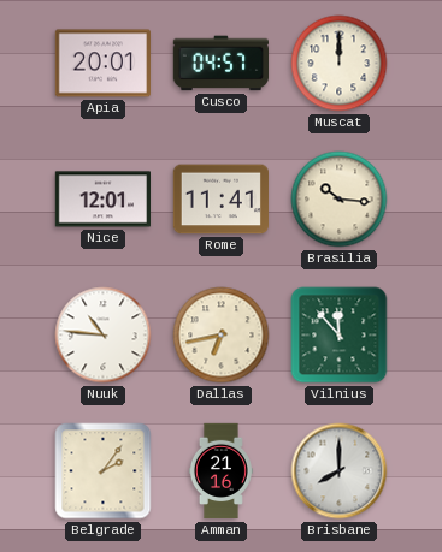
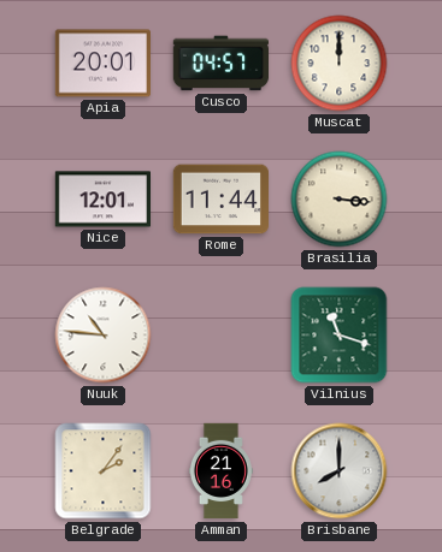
Rome: 11:41 -> 11:44
Brasilia: 10:16 -> 3:16
Dallas: 6:43 -> none
Vilnius: 11:53 -> 11:18
